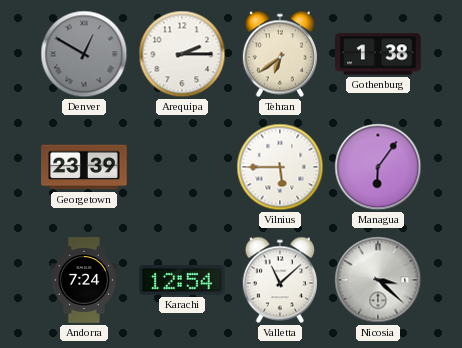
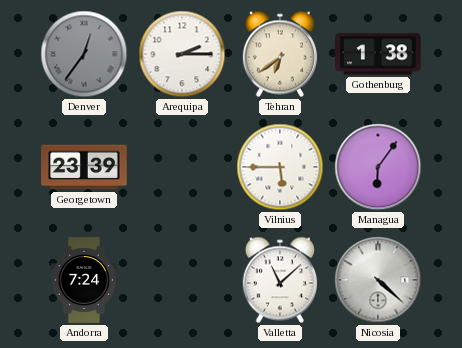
Denver: 12:50 -> 12:36
Karachi: 12:54 -> none
Nicosia: 3:22 -> 4:22
